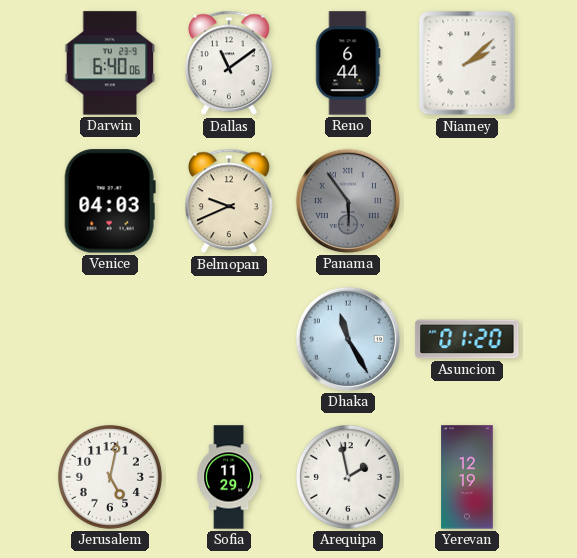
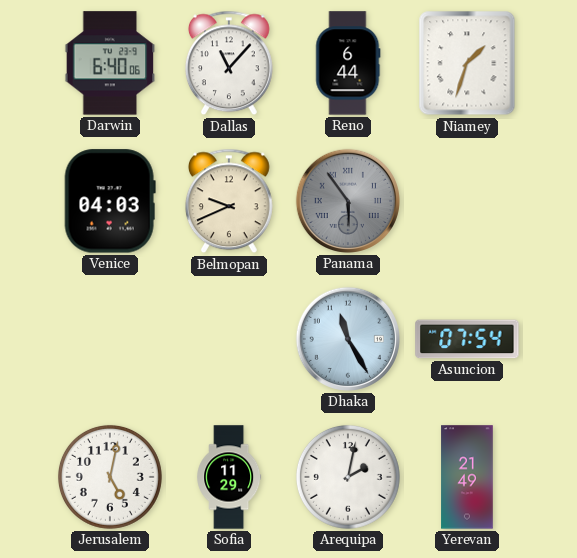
Dallas: 11:09 -> 11:07
Niamey: 2:08 -> 1:33
Asuncion: 01:20 -> 07:54
Arequipa: 1:58 -> 2:02
Yerevan: 12:19 -> 21:49
